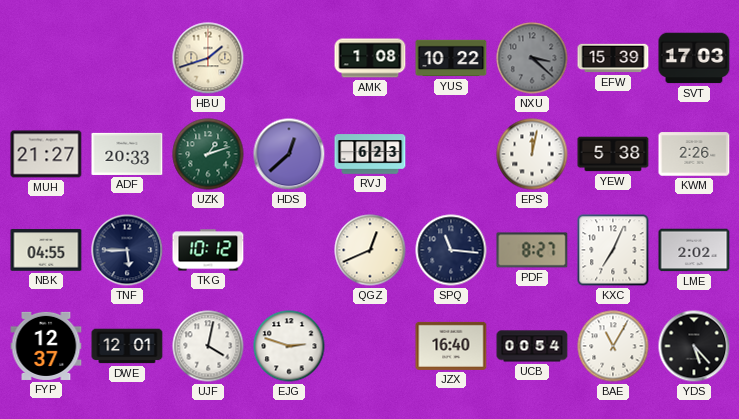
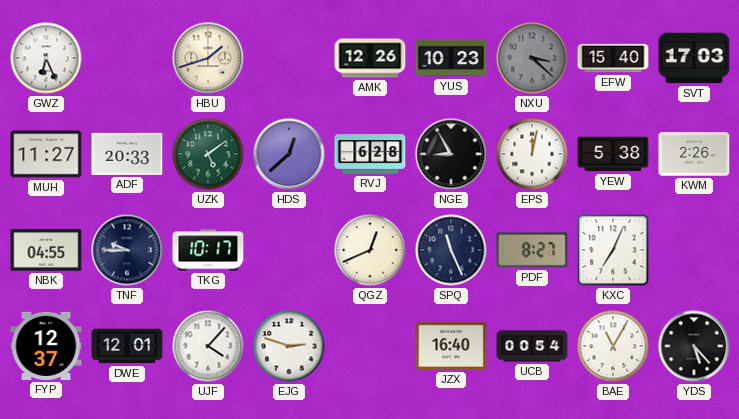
GWZ: none -> 6:26
AMK: 1:08 -> 12:26
YUS: 10:22 -> 10:23
EFW: 15:39 -> 15:40
MUH: 21:27 -> 11:27
UZK: 1:12 -> 5:09
RVJ: 6:23 -> 6:28
NGE: none -> 8:55
TNF: 5:45 -> 9:45
TKG: 10:12 -> 10:17
SPQ: 11:16 -> 11:26
LME: 2:02 -> none
UJF: 4:02 -> 4:07
